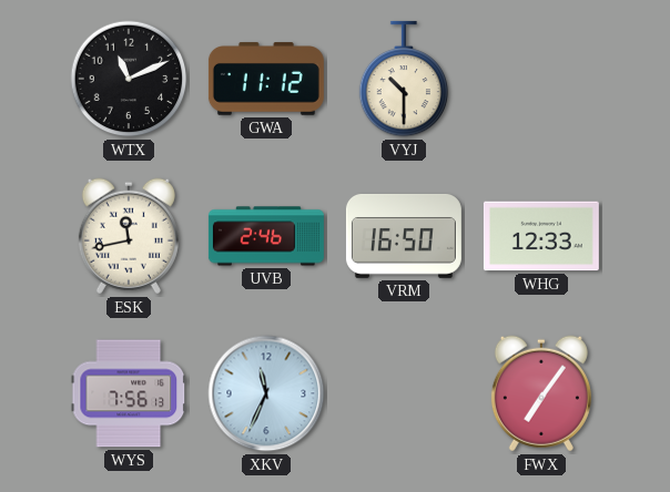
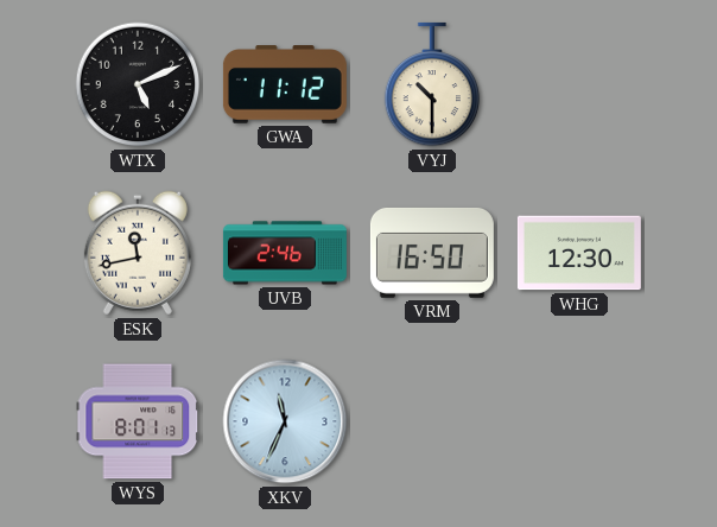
WTX: 11:11 -> 5:11
WHG: 12:33 -> 12:30
WYS: 7:56 -> 8:01
FWX: 7:06 -> none
